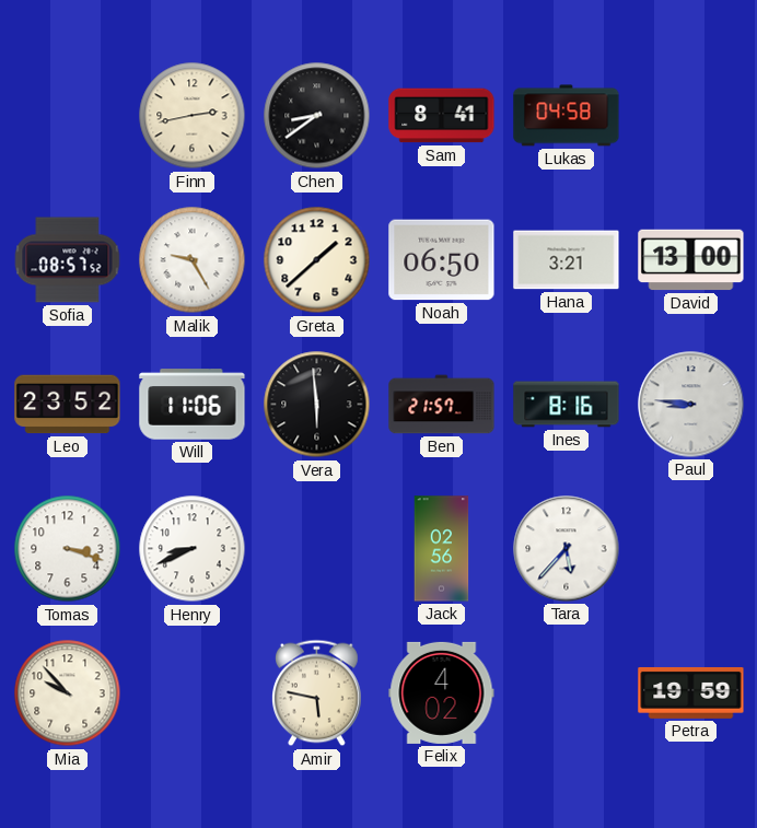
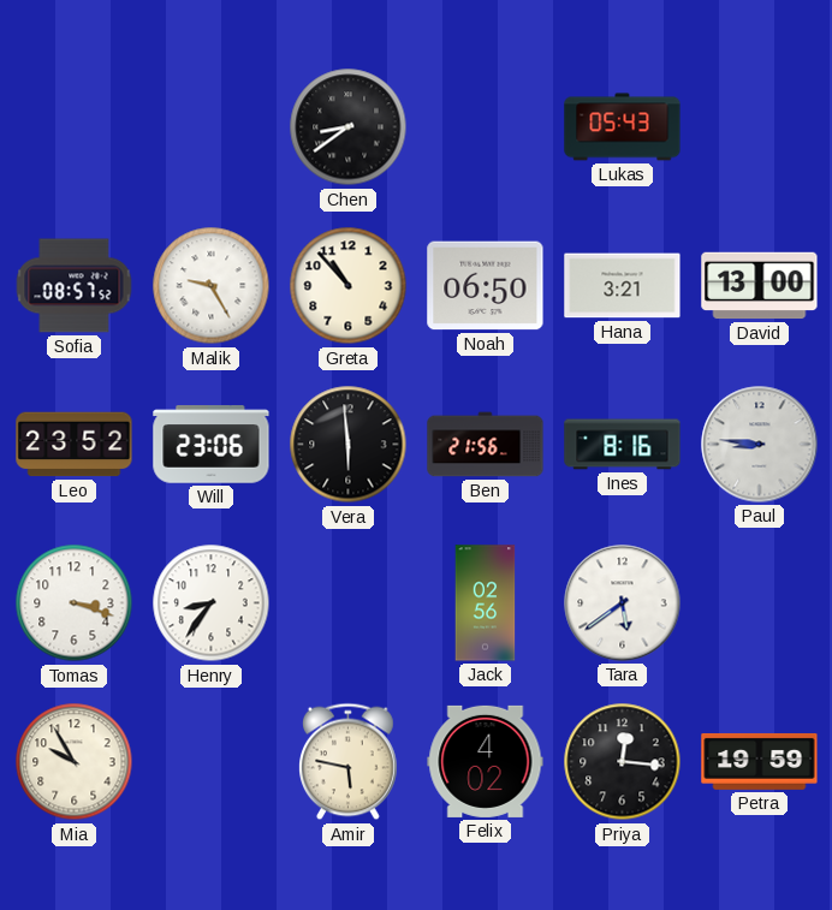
Finn: 2:43 -> none
Sam: 8:41 -> none
Lukas: 04:58 -> 05:43
Greta: 1:38 -> 10:53
Will: 11:06 -> 23:06
Ben: 21:57 -> 21:56
Henry: 8:41 -> 8:36
Tara: 5:37 -> 5:39
Mia: 9:53 -> 9:55
Priya: none -> 12:16
